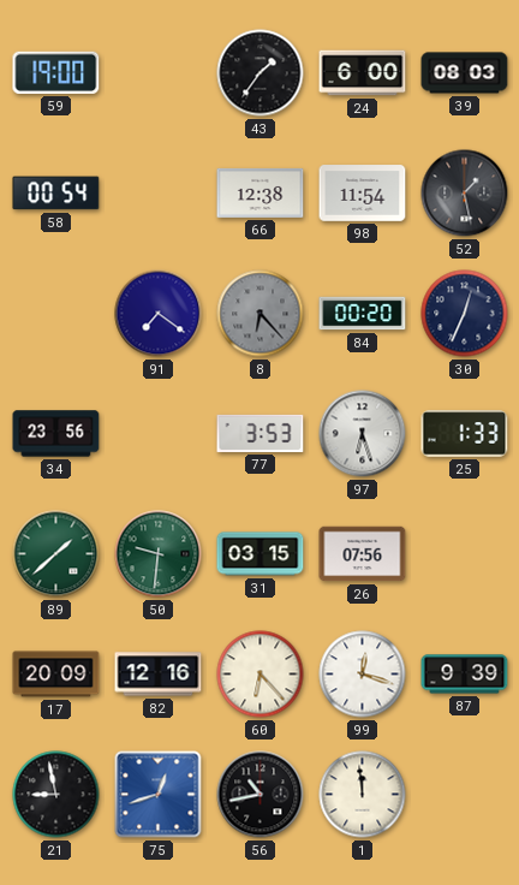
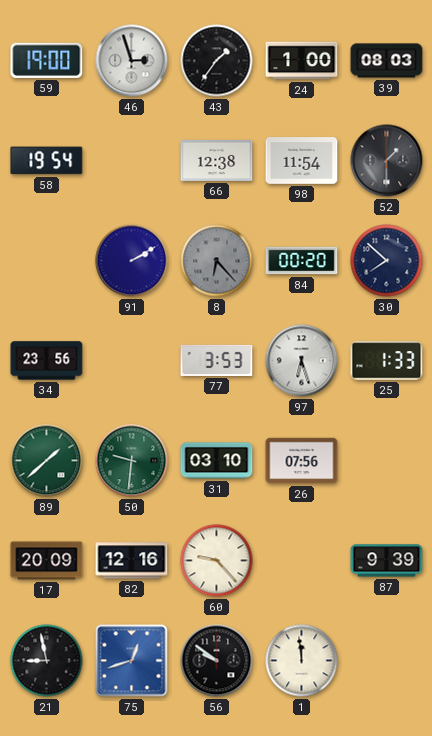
46: none -> 2:57
24: 6:00 -> 1:00
58: 00:54 -> 19:54
52: 1:28 -> 1:30
91: 7:21 -> 2:10
30: 12:34 -> 7:52
31: 03:15 -> 03:10
60: 6:23 -> 9:23
99: 12:18 -> none
56: 10:43 -> 9:51
